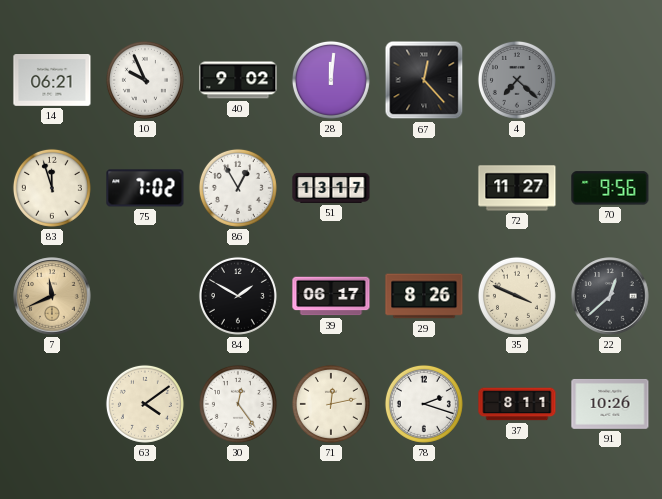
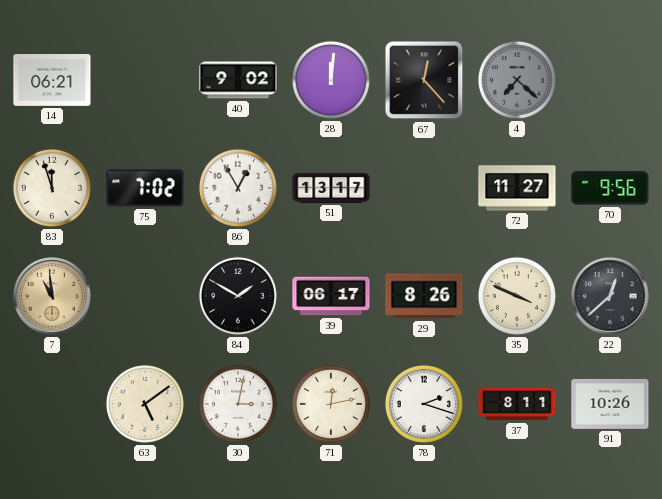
10: 9:56 -> none
7: 11:41 -> 10:59
63: 4:09 -> 5:09
30: 12:24 -> 3:02
